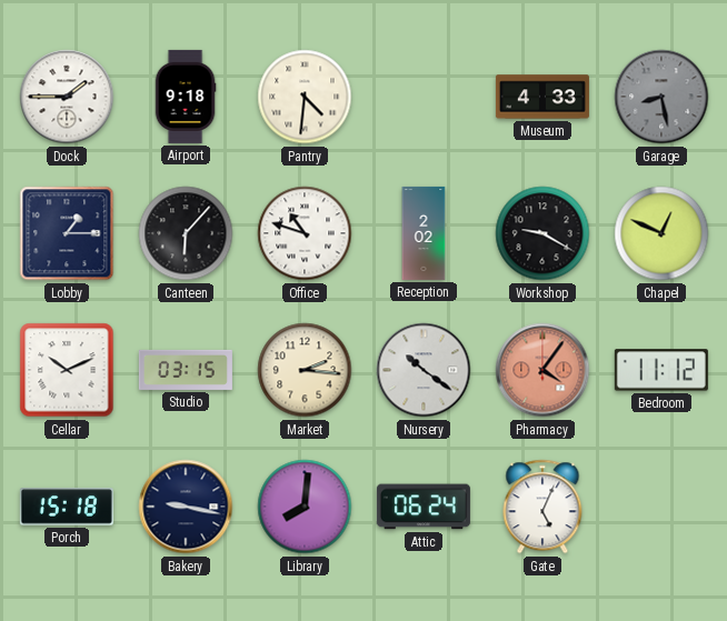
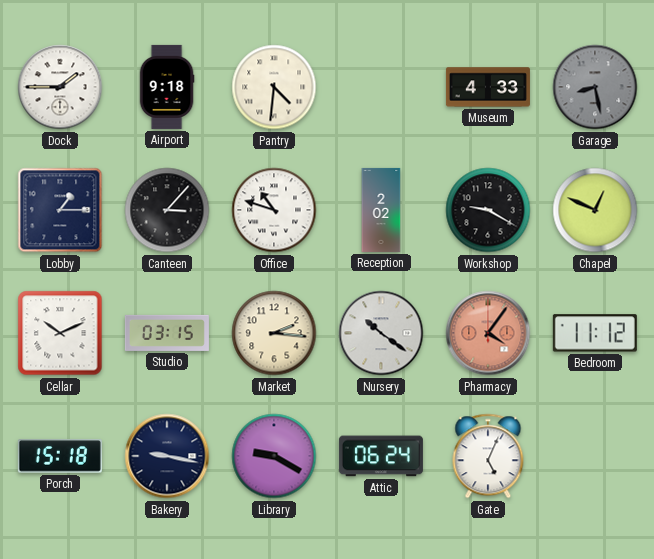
Canteen: 6:07 -> 3:07
Library: 8:01 -> 9:20
